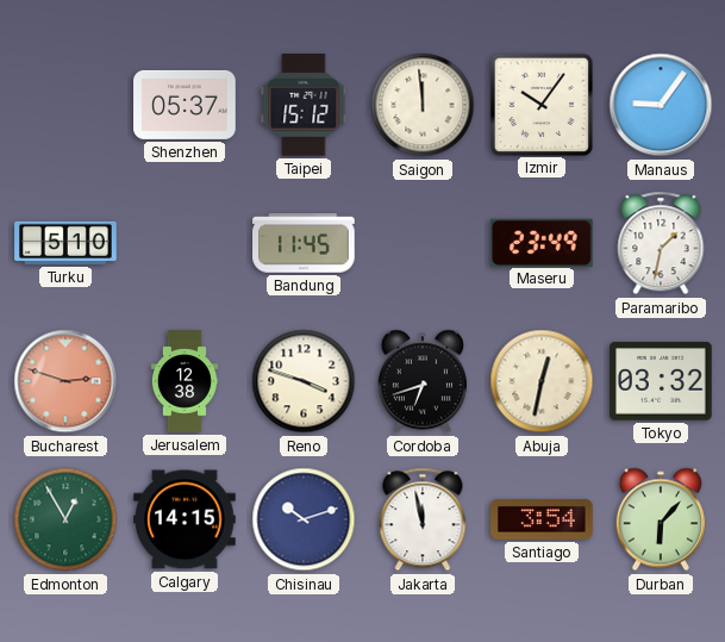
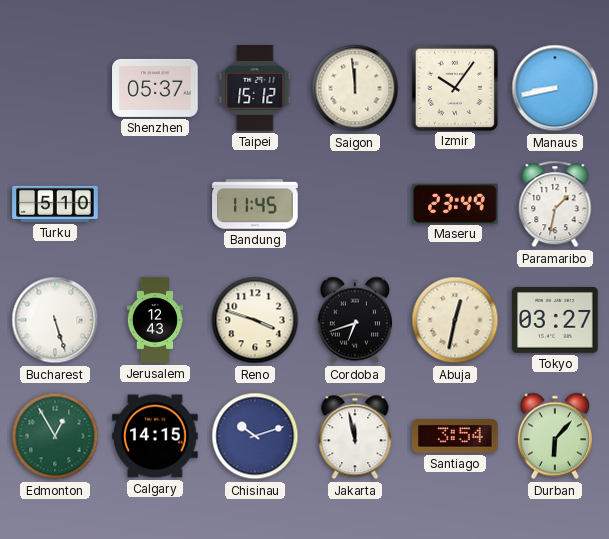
Manaus: 9:06 -> 8:43
Bucharest: 2:48 -> 5:27
Bucharest dial: salmon -> white
Jerusalem: 12:38 -> 12:43
Tokyo: 03:32 -> 03:27
